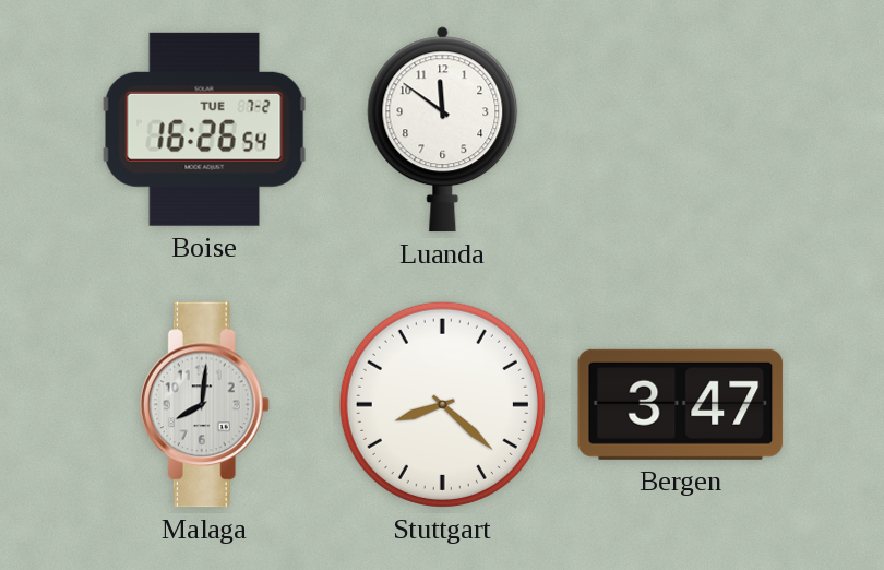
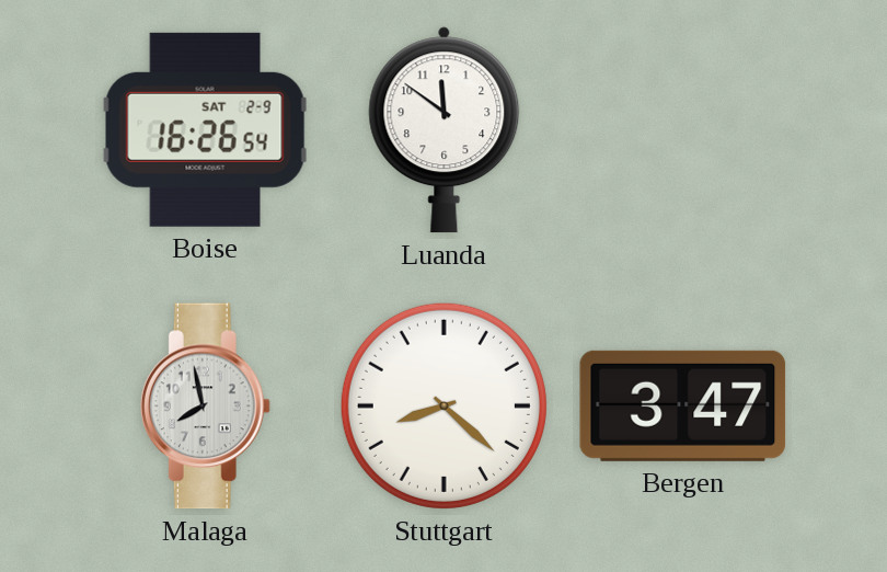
Boise date: TUE 7-2 -> SAT 2-9
Malaga: 8:01 -> 7:58
